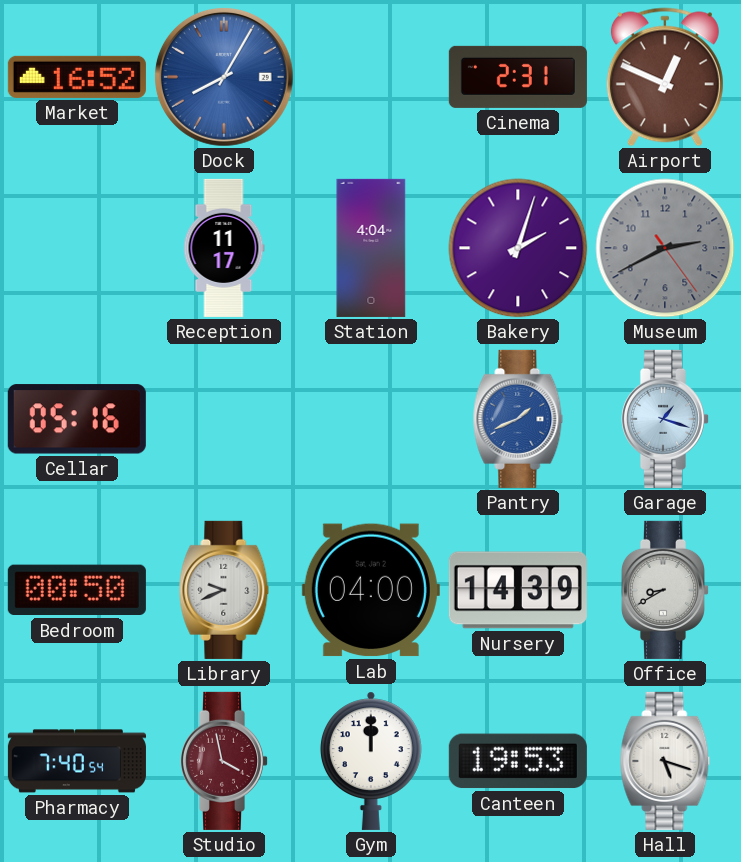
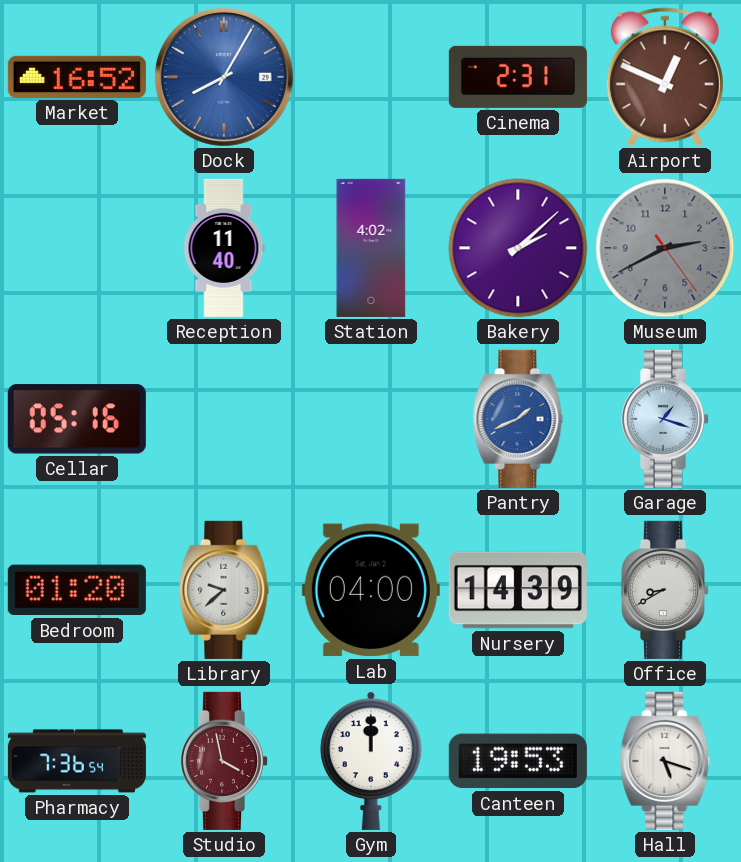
Reception: 11:17 -> 11:40
Station: 4:04 -> 4:02
Bakery: 2:03 -> 2:08
Bedroom: 00:50 -> 01:20
Library: 9:41 -> 9:38
Pharmacy: 7:40 -> 7:36
